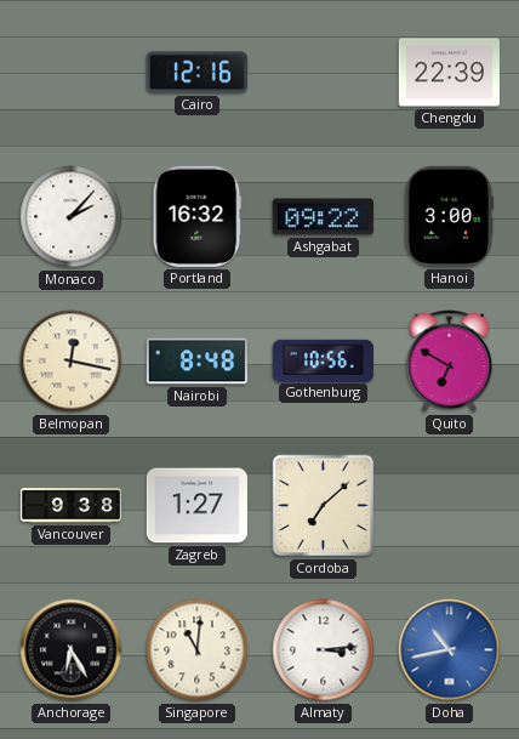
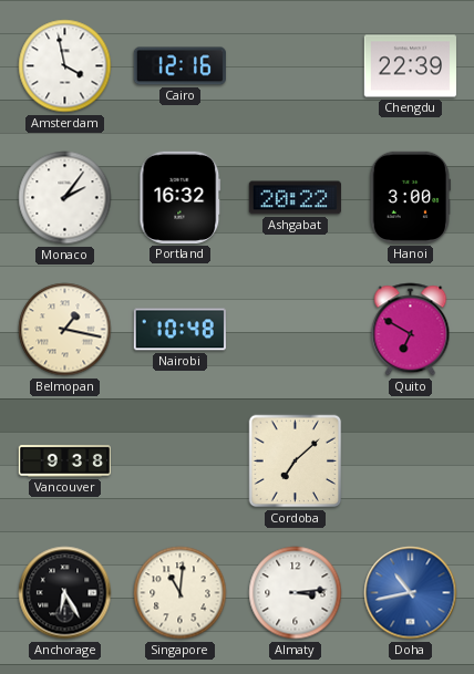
Amsterdam: none -> 3:58
Monaco: 2:07 -> 2:06
Ashgabat: 09:22 -> 20:22
Belmopan: 12:17 -> 1:17
Nairobi: 8:48 -> 10:48
Gothenburg: 10:56 -> none
Zagreb: 1:27 -> none
